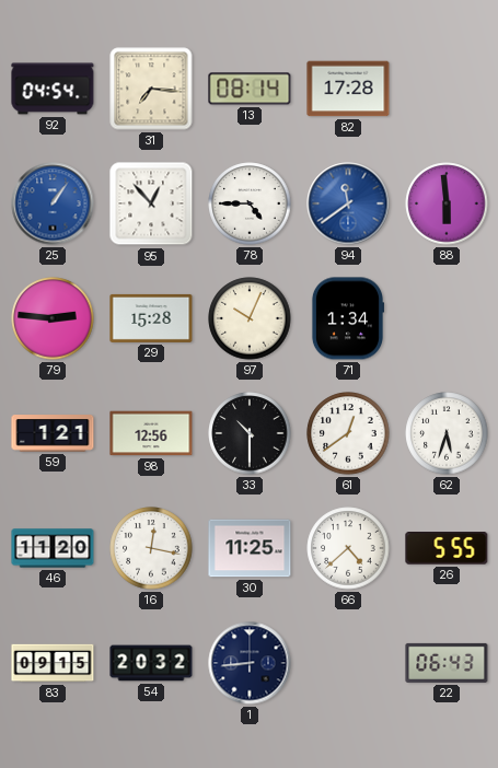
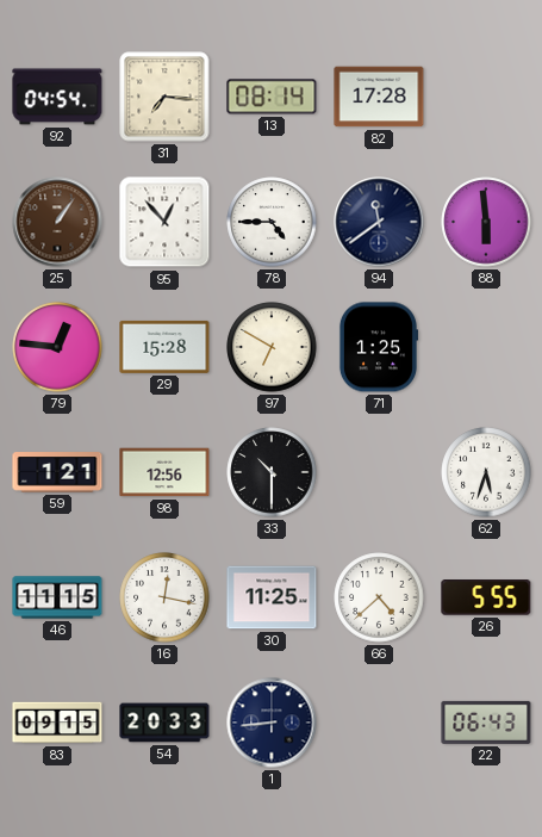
25 dial: blue -> brown
94 dial: blue -> navy
79: 2:46 -> 12:46
97: 10:04 -> 6:50
71: 1:34 -> 1:25
61: 12:39 -> none
46: 11:20 -> 11:15
54: 20:32 -> 20:33
